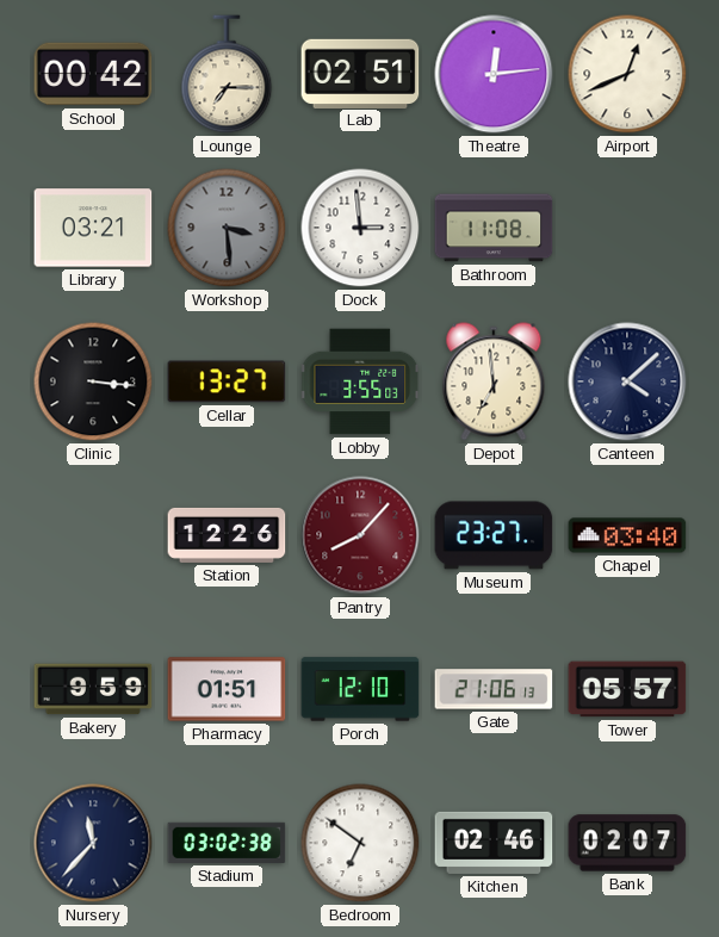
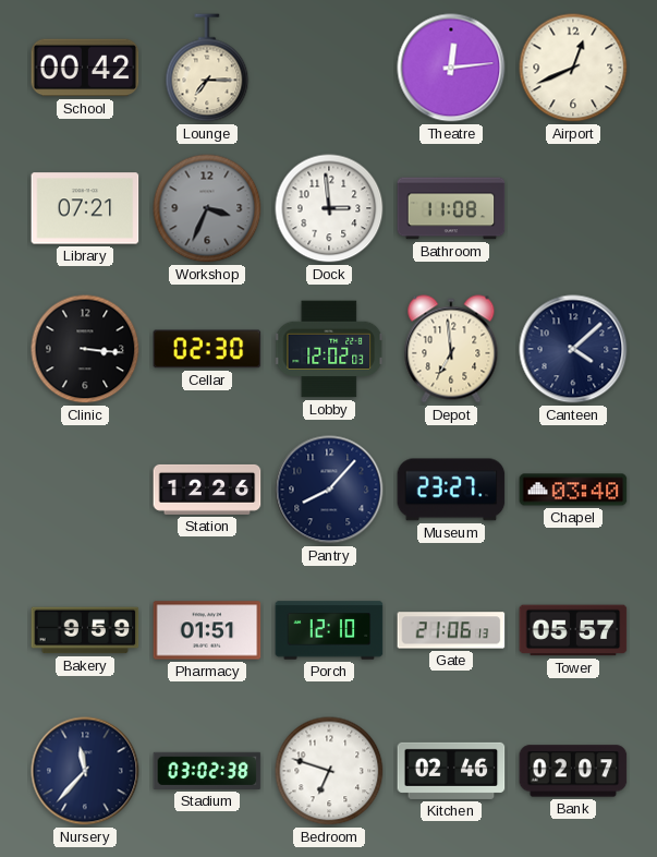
Lab: 02:51 -> none
Library: 03:21 -> 07:21
Workshop: 3:29 -> 3:34
Cellar: 13:27 -> 02:30
Lobby: 3:55 -> 12:02
Pantry dial: burgundy -> navy
Bedroom: 6:51 -> 6:48
